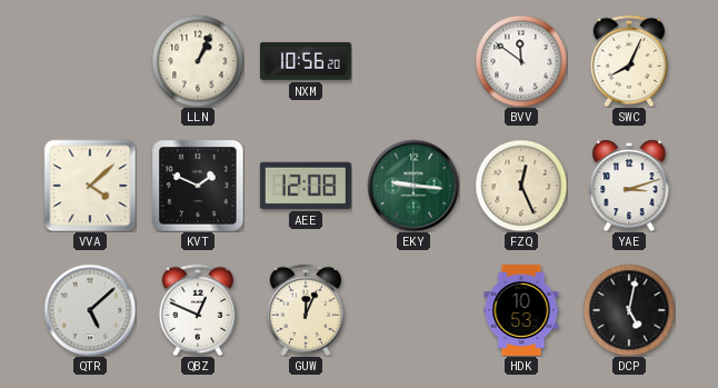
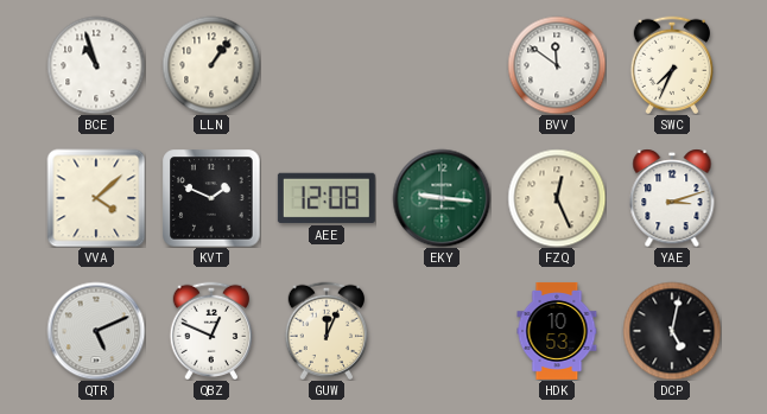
BCE: none -> 10:57
LLN: 1:04 -> 1:06
NXM: 10:56 -> none
SWC: 8:04 -> 7:34
QTR: 5:08 -> 5:11
